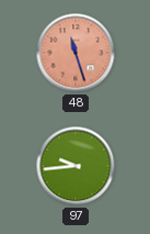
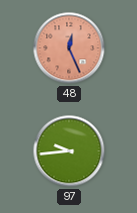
48: 11:27 -> 12:26
